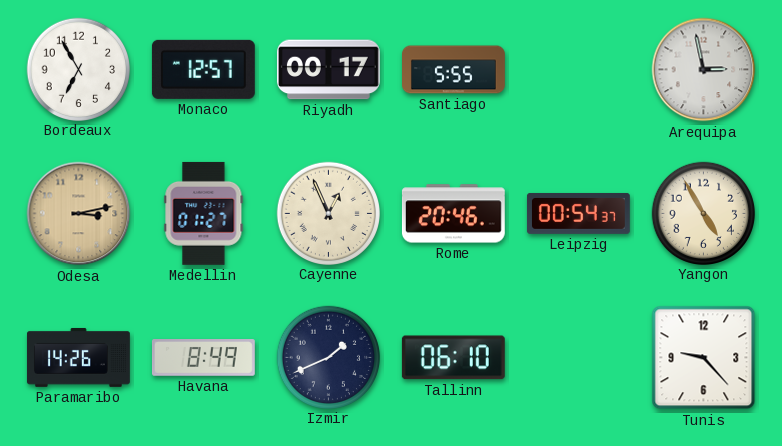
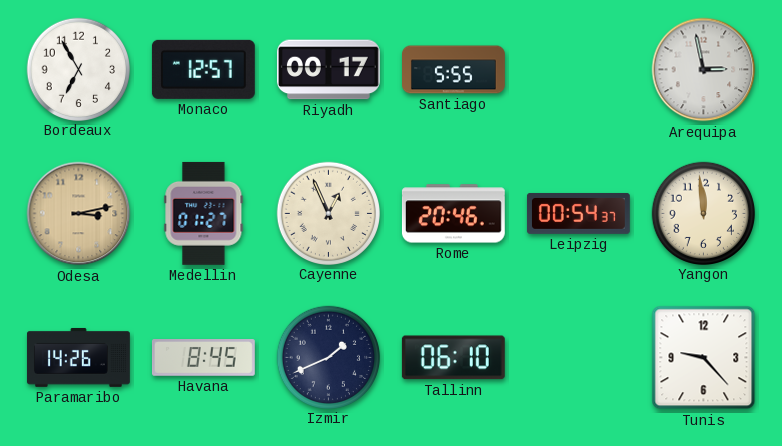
Yangon: 4:55 -> 11:59
Havana: 8:49 -> 8:45
